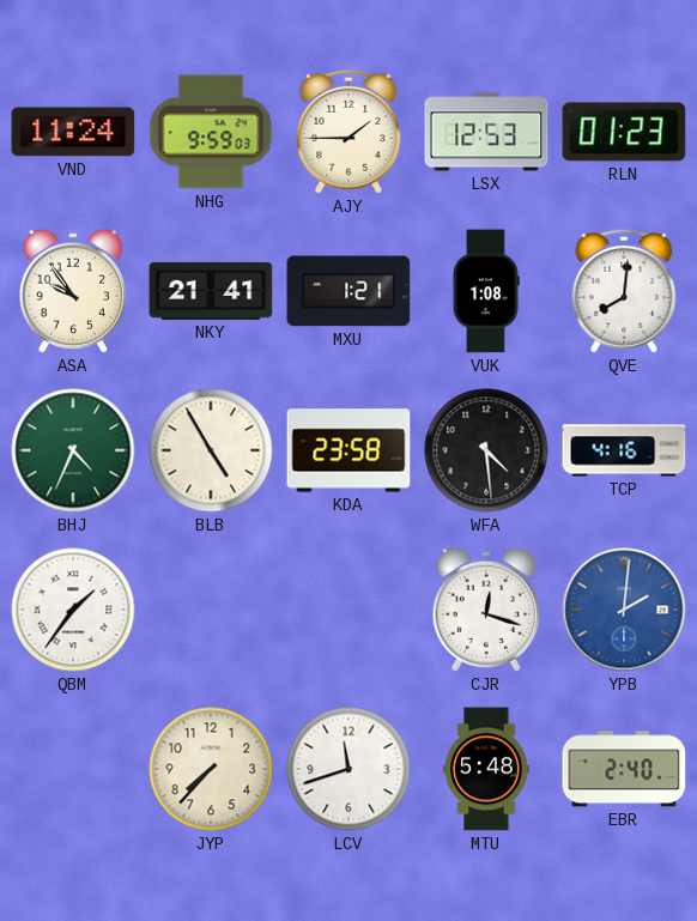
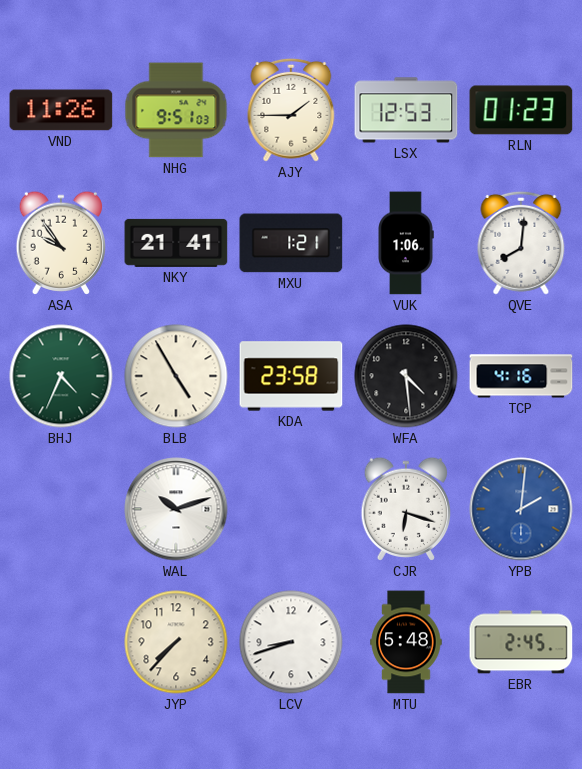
VND: 11:24 -> 11:26
NHG: 9:59 -> 9:51
VUK: 1:08 -> 1:06
QBM: 1:36 -> none
WAL: none -> 10:12
CJR: 12:18 -> 6:18
LCV: 11:42 -> 8:42
EBR: 2:40 -> 2:45
